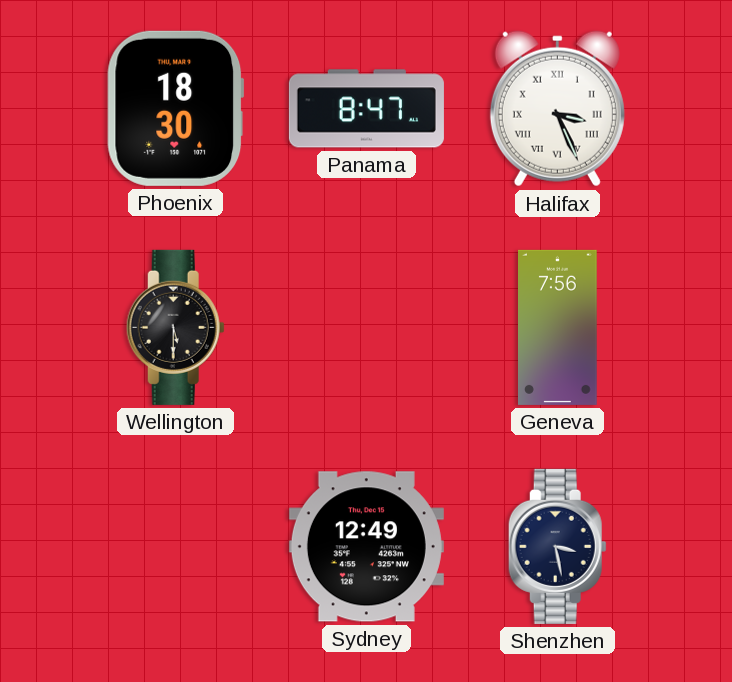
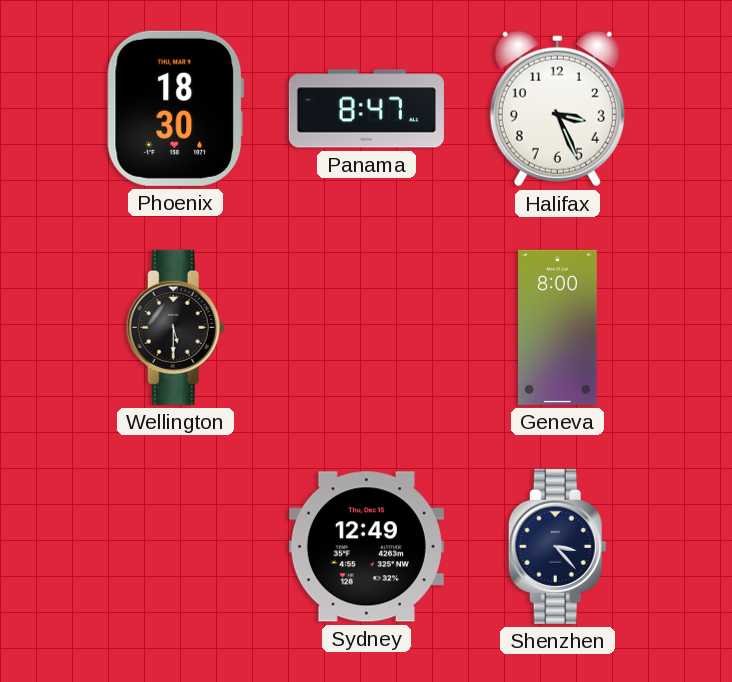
Halifax numerals: Roman -> Arabic
Geneva: 7:56 -> 8:00
Shenzhen: 3:28 -> 3:23
